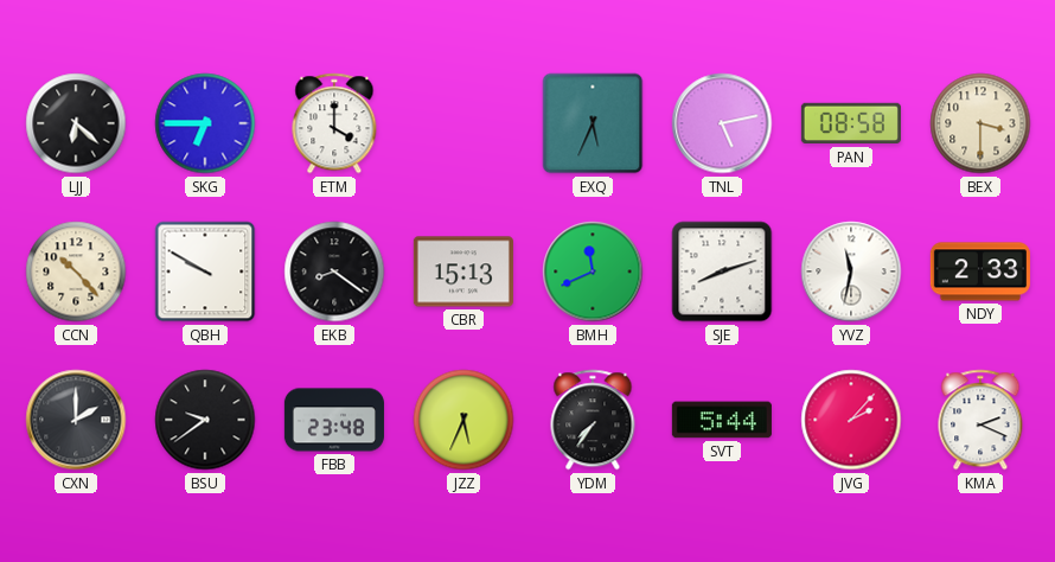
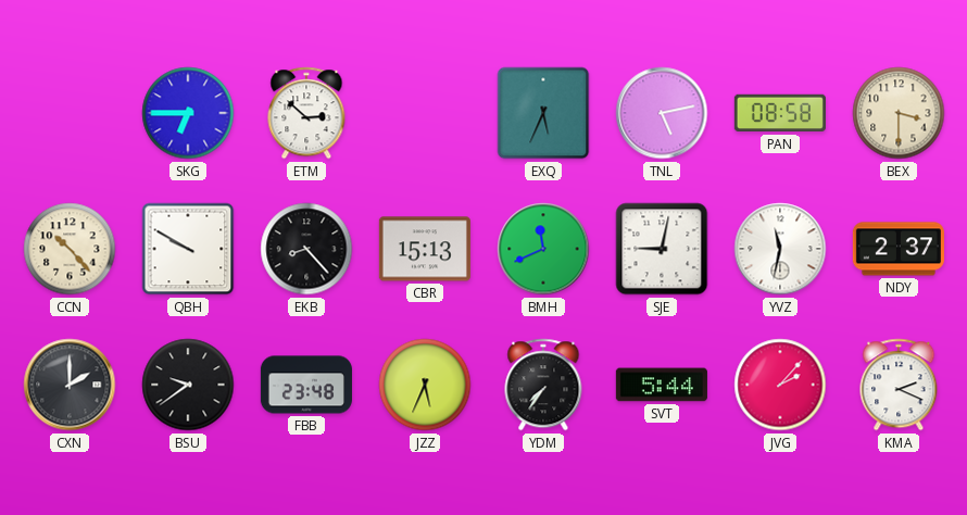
LJJ: 6:22 -> none
ETM: 4:00 -> 2:52
EKB: 8:21 -> 8:23
SJE: 8:12 -> 9:02
NDY: 2:33 -> 2:37
